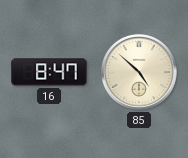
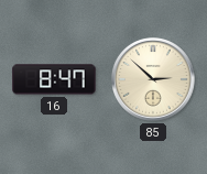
85: 4:52 -> 2:52
